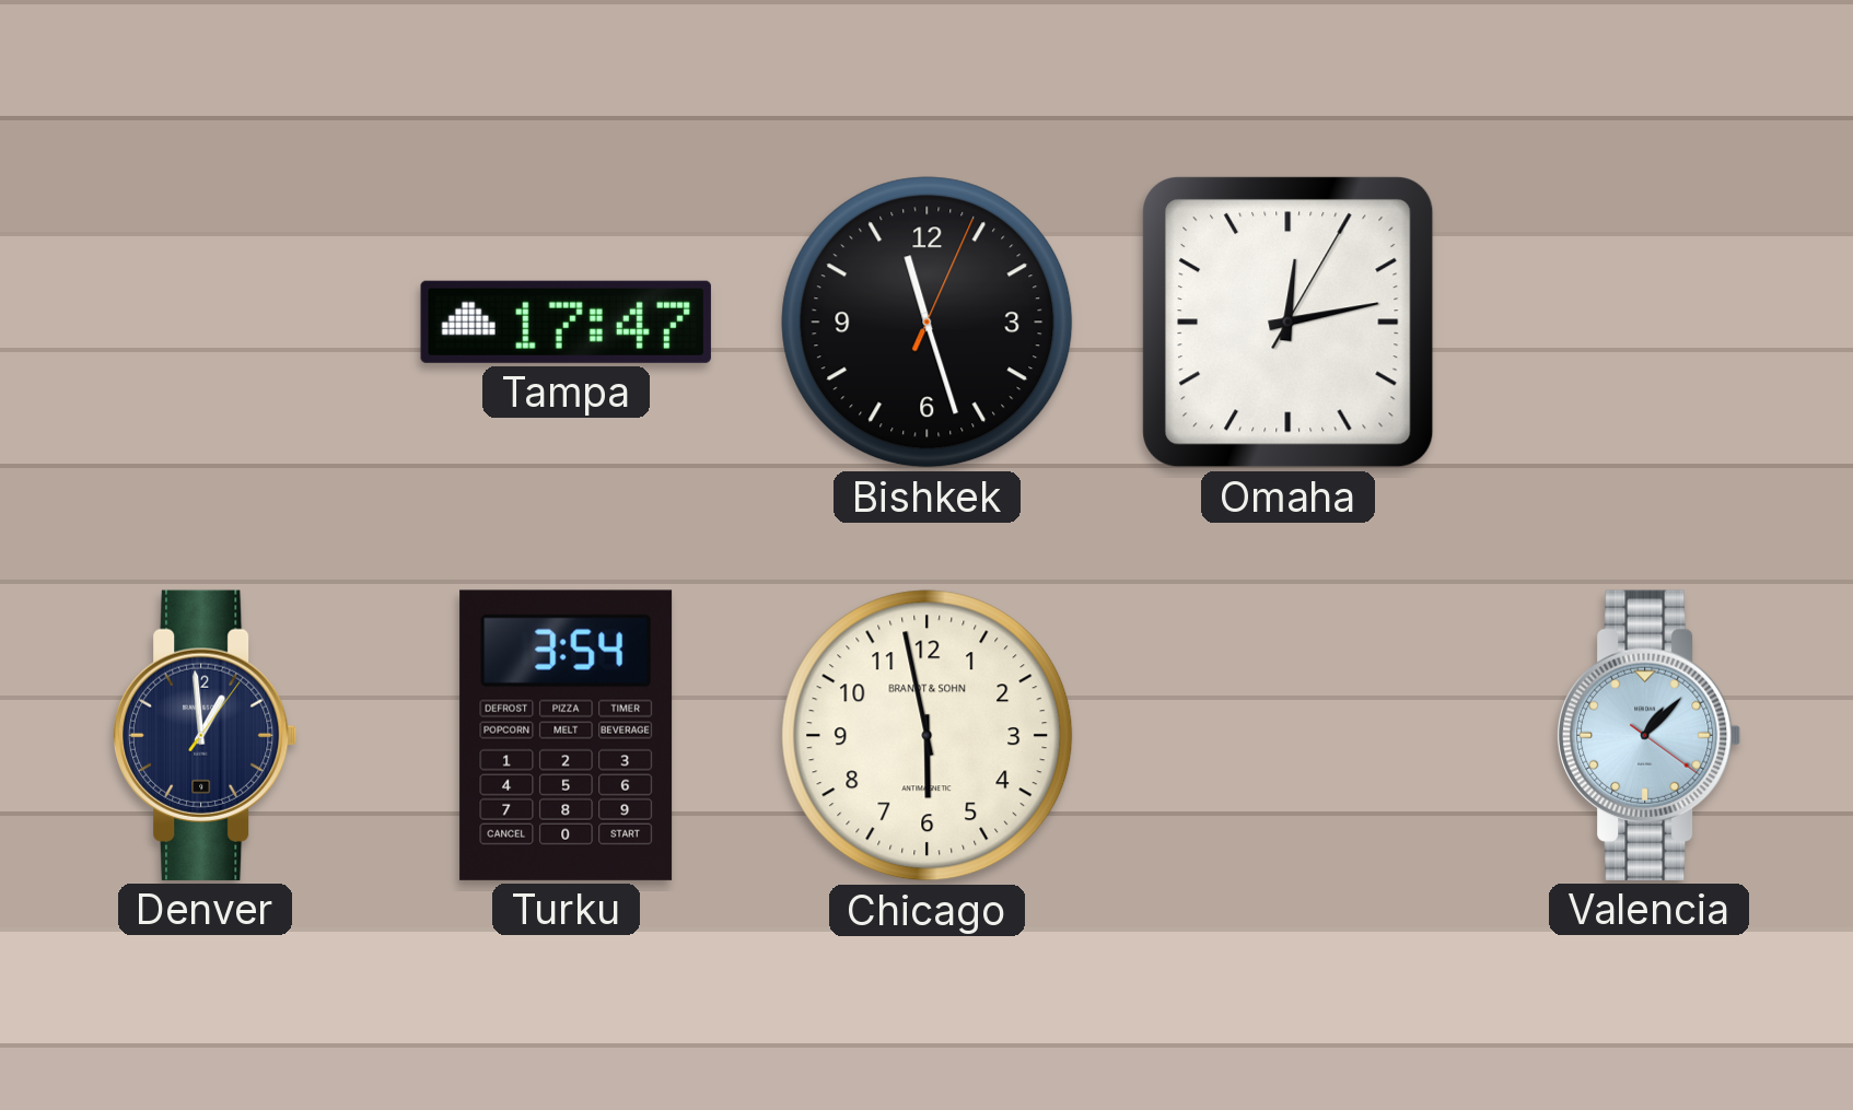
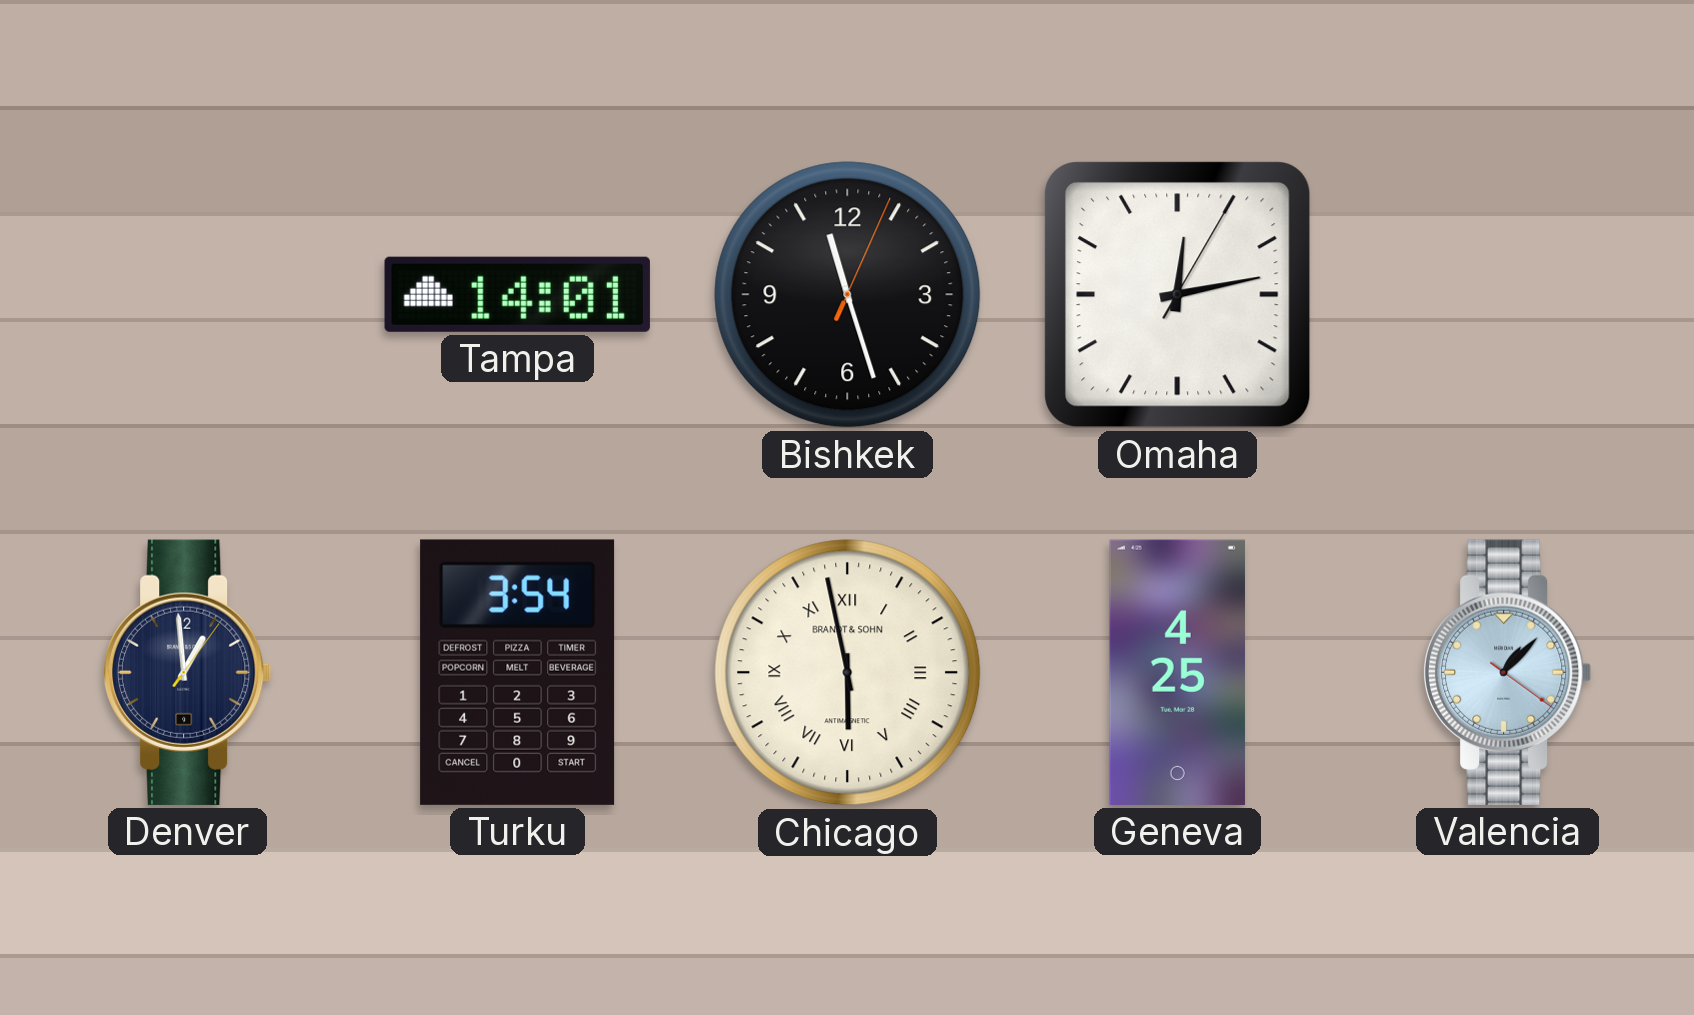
Tampa: 17:47 -> 14:01
Chicago numerals: Arabic -> Roman
Geneva: none -> 4:25
